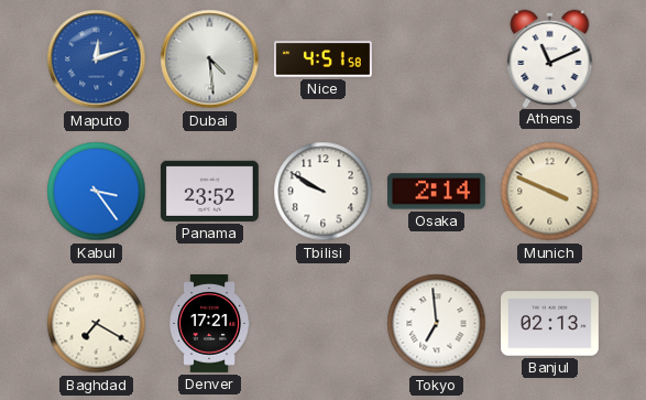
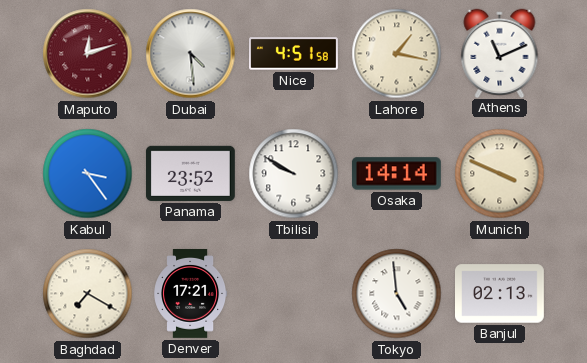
Maputo dial: blue -> burgundy
Lahore: none -> 1:17
Osaka: 2:14 -> 14:14
Tokyo: 6:59 -> 4:59
